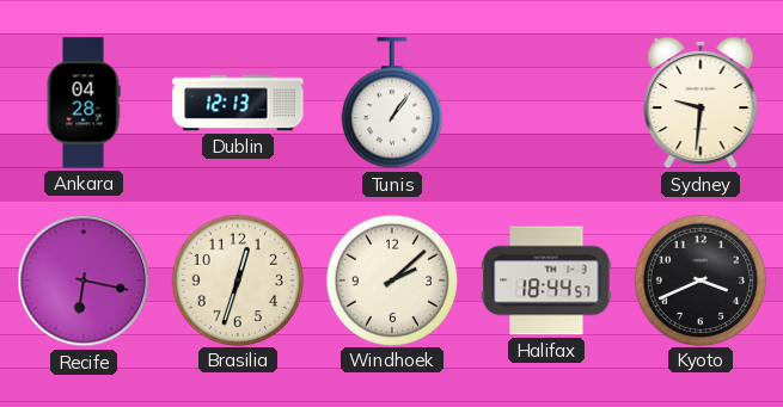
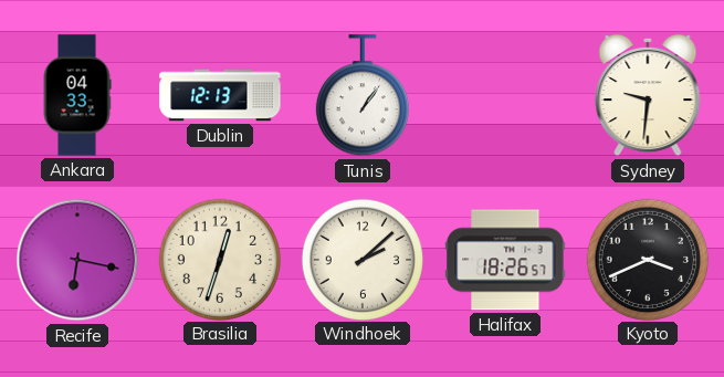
Ankara: 04:28 -> 04:33
Halifax: 18:44 -> 18:26
